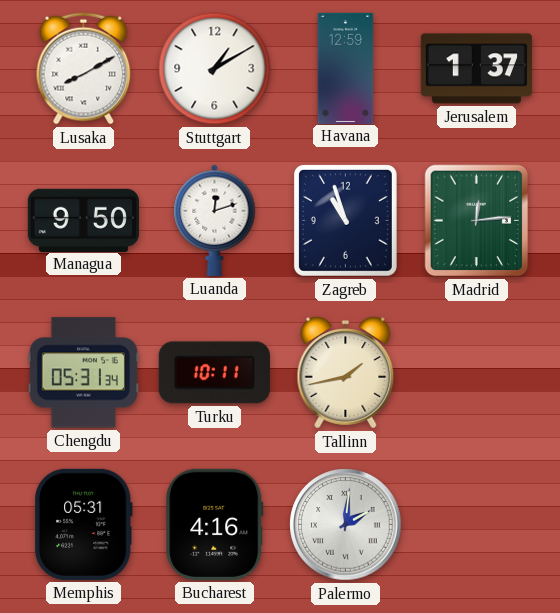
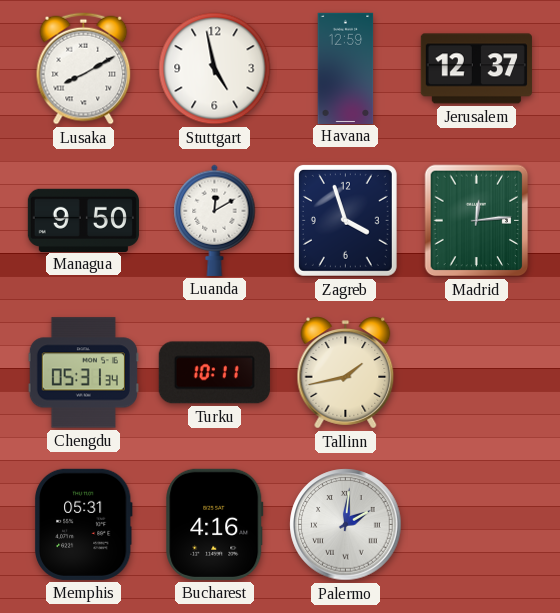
Stuttgart: 1:10 -> 4:58
Jerusalem: 1:37 -> 12:37
Luanda: 12:12 -> 12:10
Zagreb: 10:57 -> 3:57
